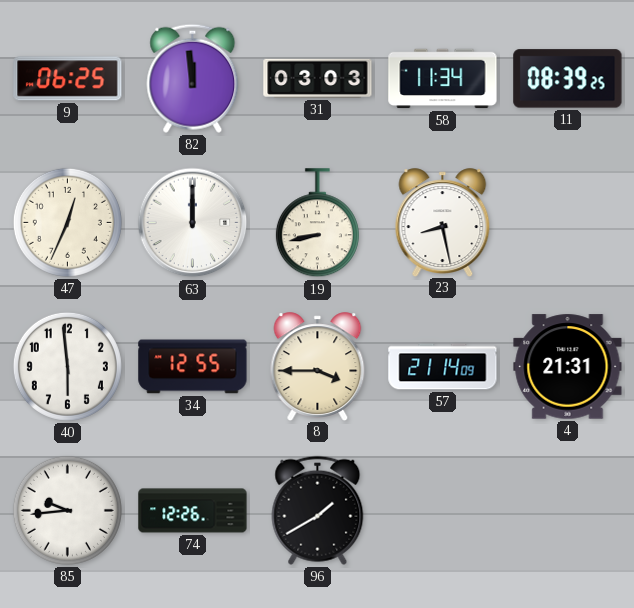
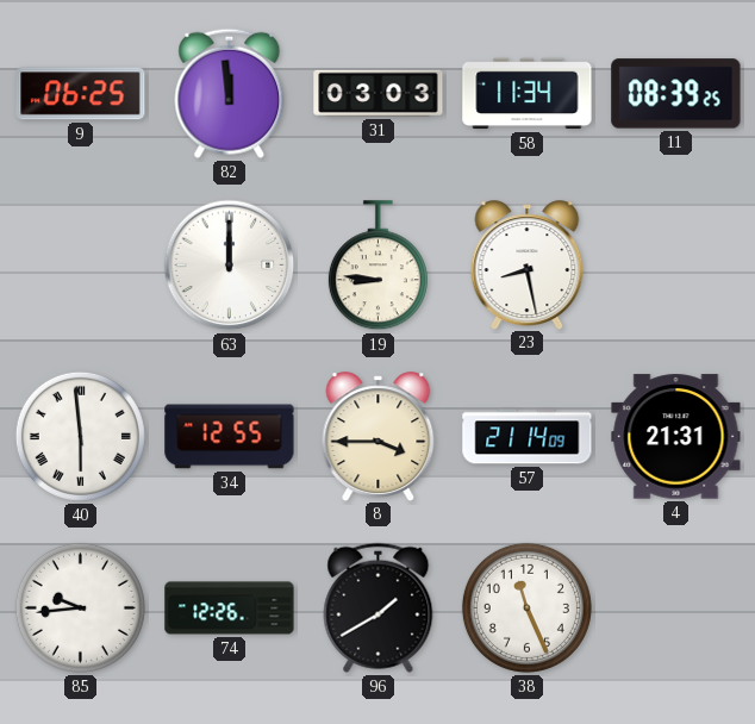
47: 12:34 -> none
19: 8:43 -> 8:46
40 numerals: Arabic -> Roman
38: none -> 11:26
